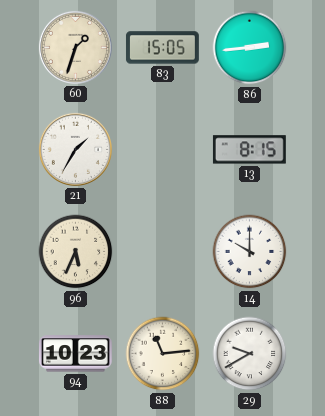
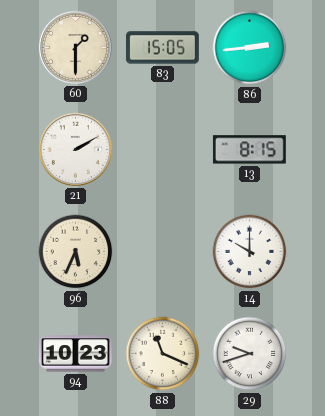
60: 1:33 -> 1:30
21: 1:35 -> 2:10
88: 11:14 -> 11:19
29: 9:40 -> 9:42
